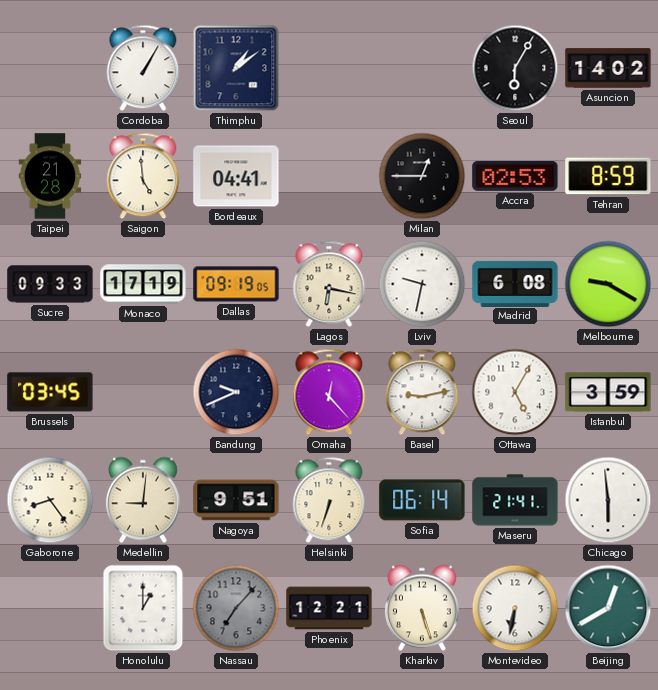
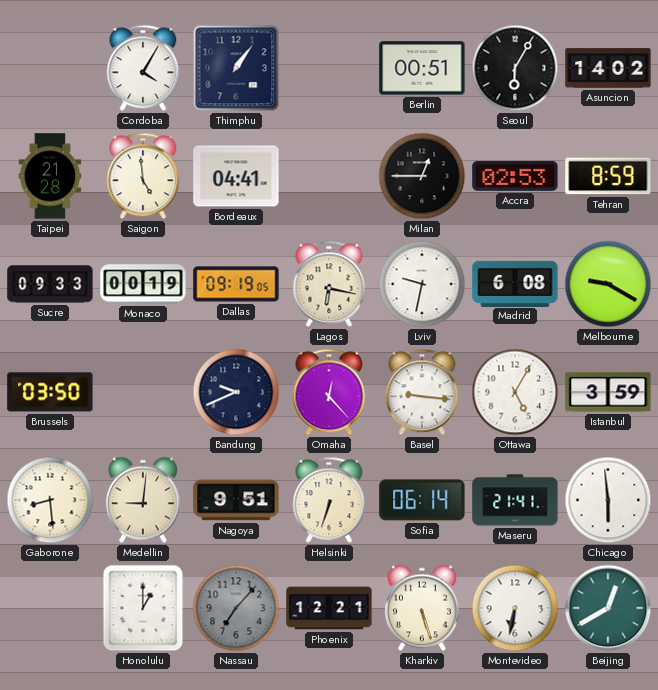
Cordoba: 1:05 -> 4:05
Thimphu: 1:09 -> 1:06
Berlin: none -> 00:51
Monaco: 17:19 -> 00:19
Brussels: 03:45 -> 03:50
Basel: 9:13 -> 9:16
Gaborone: 8:24 -> 8:29
